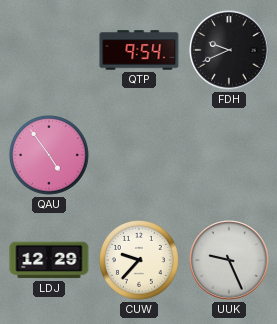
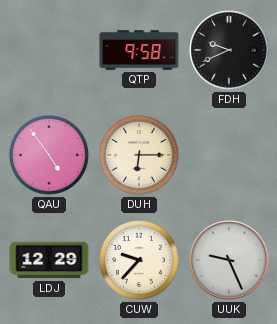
QTP: 9:54 -> 9:58
DUH: none -> 6:15
